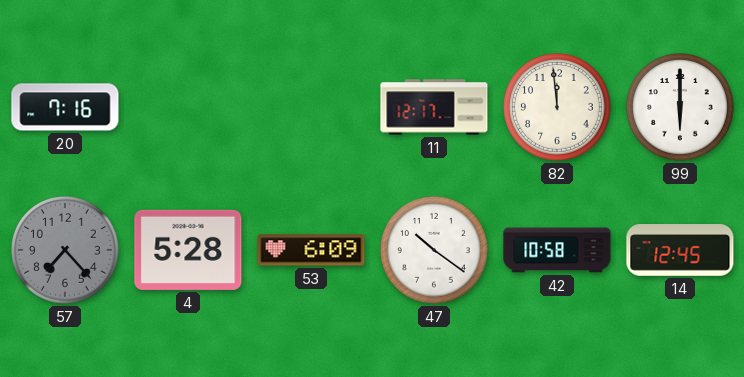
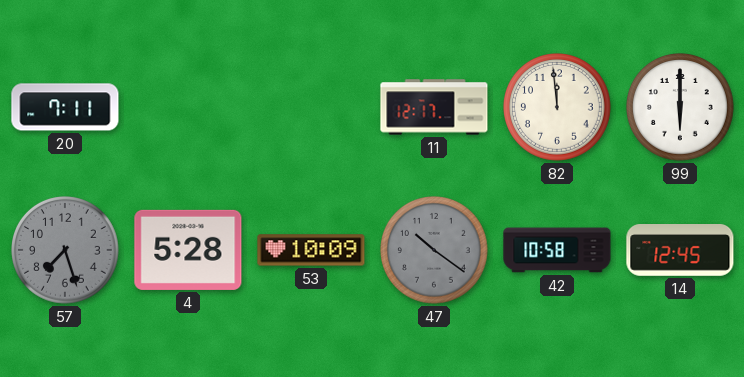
20: 7:16 -> 7:11
57: 7:23 -> 7:27
53: 6:09 -> 10:09
47 dial: white -> grey
